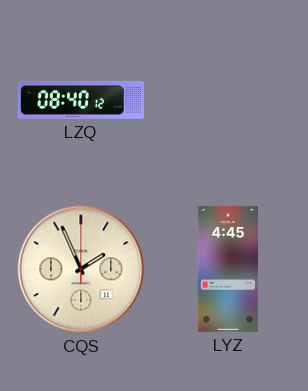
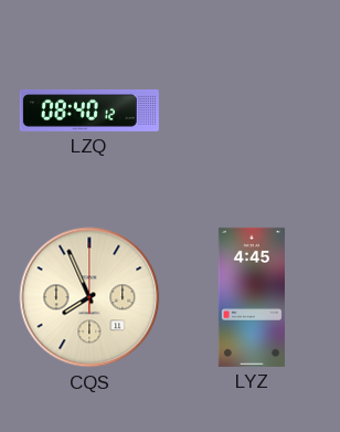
CQS: 1:56 -> 7:56
